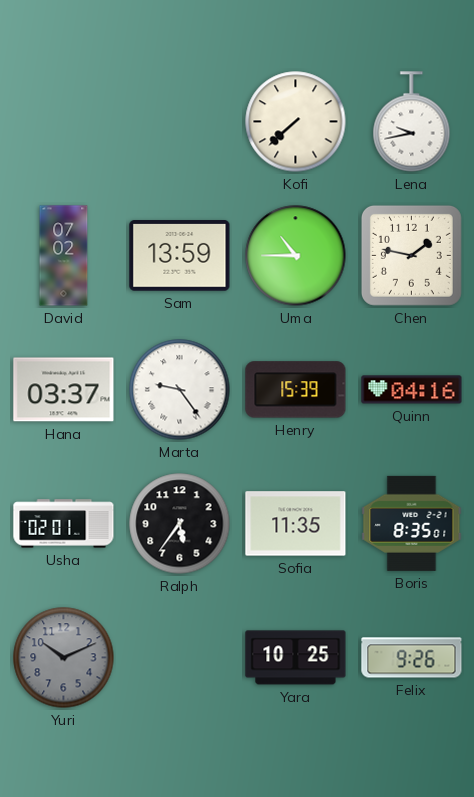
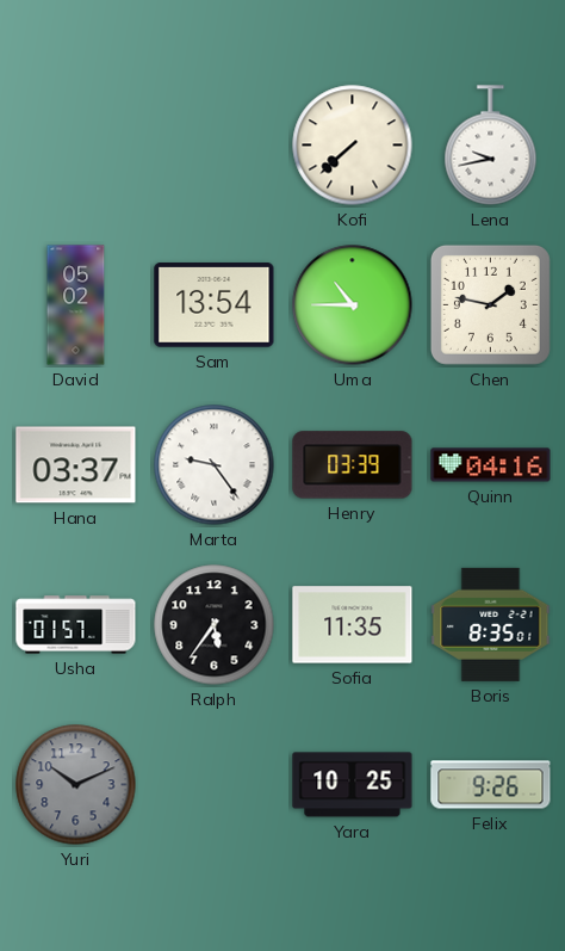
David: 07:02 -> 05:02
Sam: 13:59 -> 13:54
Henry: 15:39 -> 03:39
Usha: 02:01 -> 01:57
